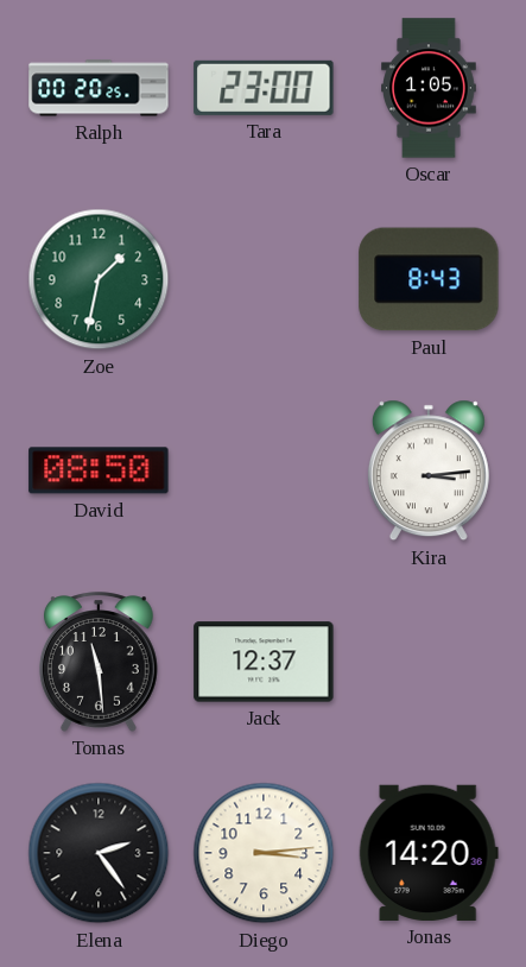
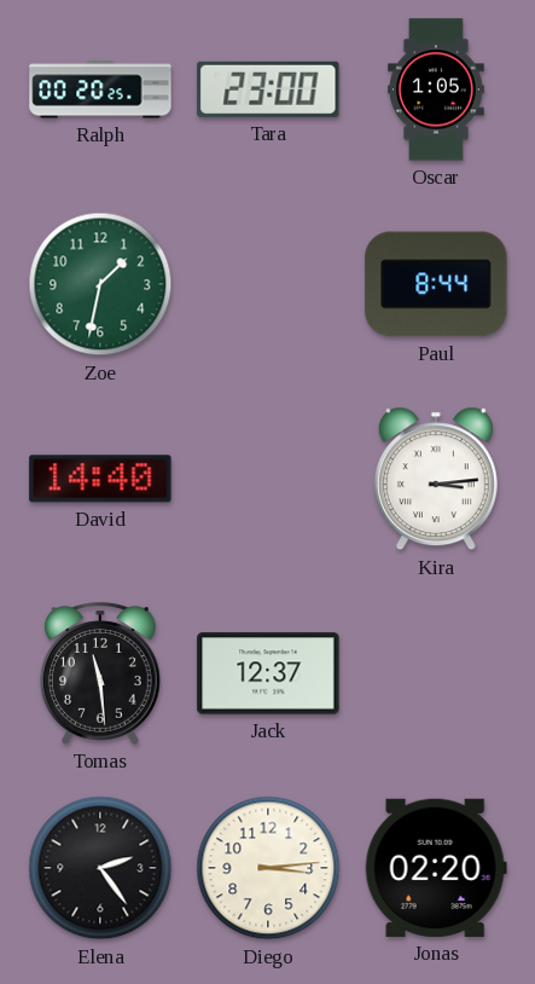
Paul: 8:43 -> 8:44
David: 08:50 -> 14:40
Jonas: 14:20 -> 02:20
